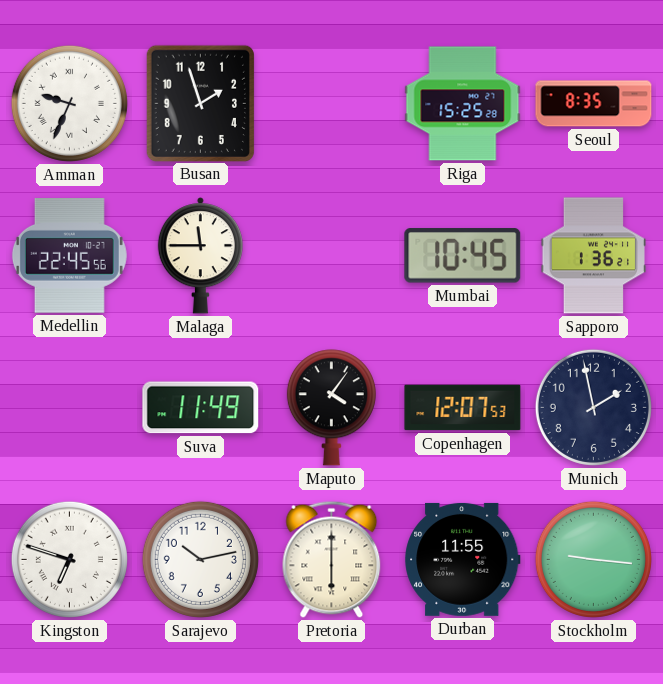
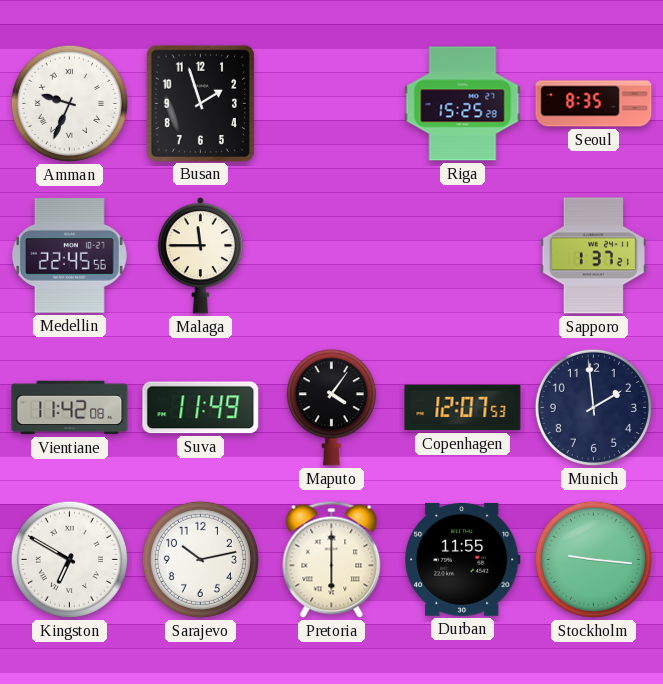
Mumbai: 10:45 -> none
Sapporo: 1:36 -> 1:37
Vientiane: none -> 11:42
Munich: 1:58 -> 1:59
Kingston: 6:48 -> 6:50
